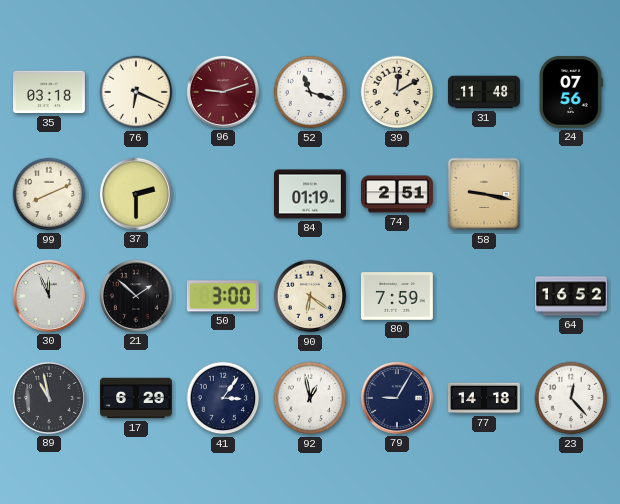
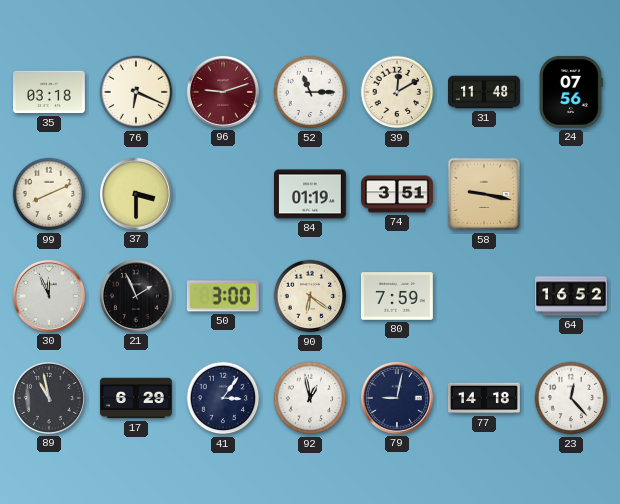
52: 11:18 -> 11:15
37: 2:30 -> 3:30
74: 2:51 -> 3:51
21: 1:52 -> 1:56
79: 9:05 -> 9:02
